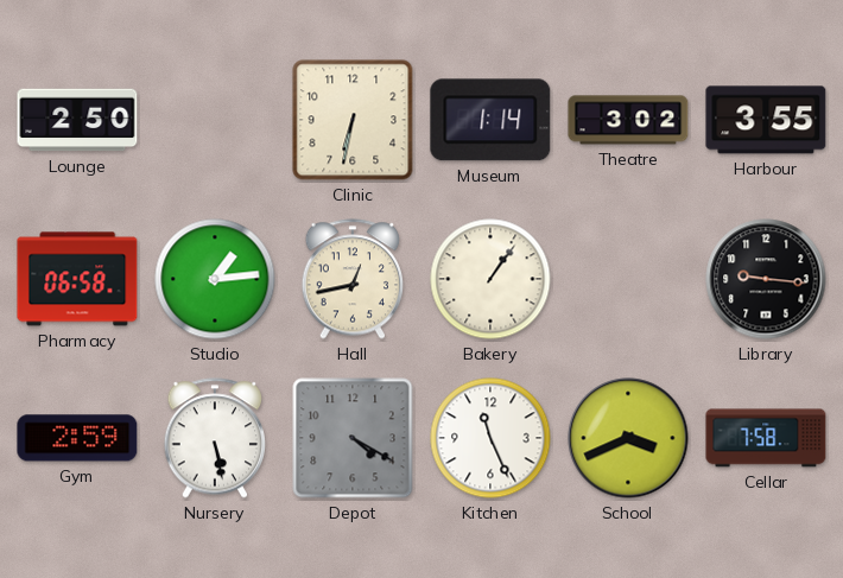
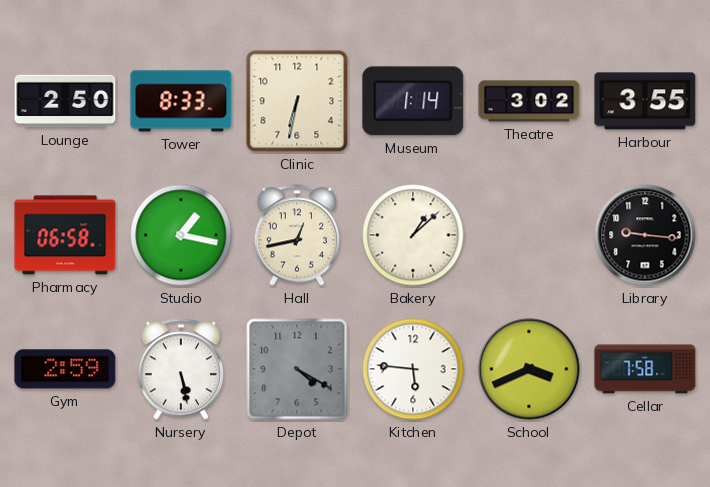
Tower: none -> 8:33
Studio: 1:14 -> 1:17
Bakery: 1:06 -> 1:08
Kitchen: 11:26 -> 5:46
